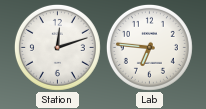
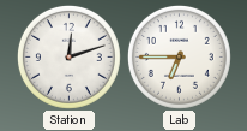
Lab: 6:46 -> 6:45
